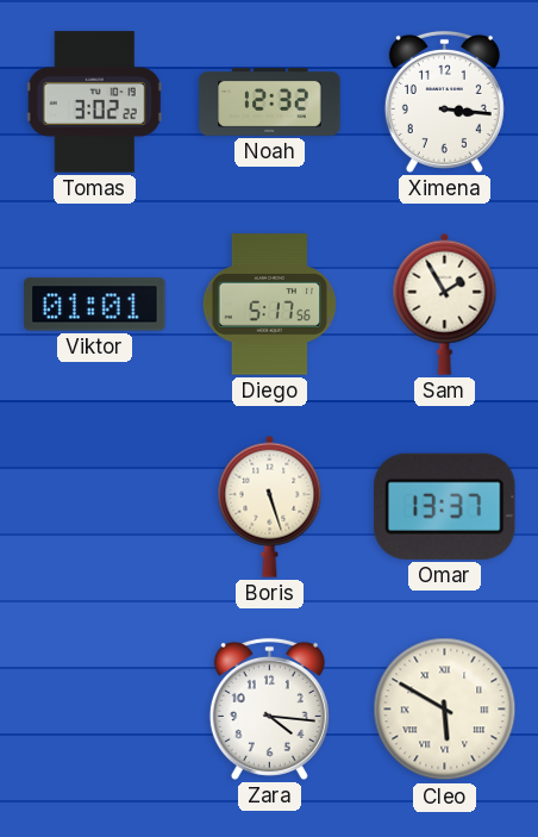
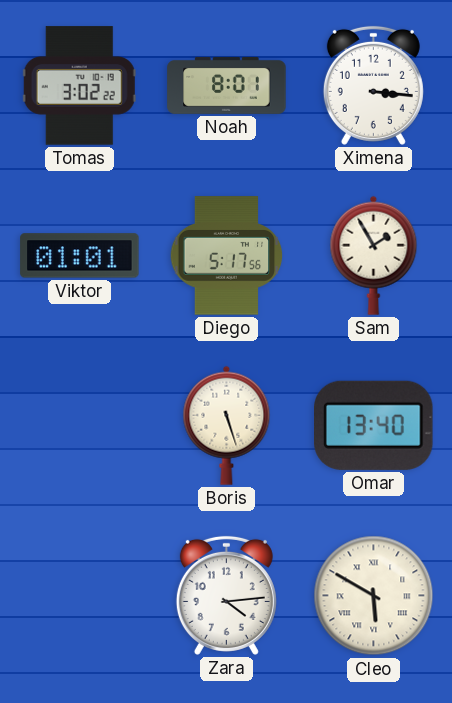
Noah: 12:32 -> 8:01
Omar: 13:37 -> 13:40
Zara: 4:16 -> 4:14
